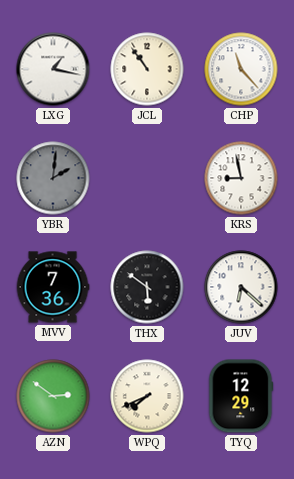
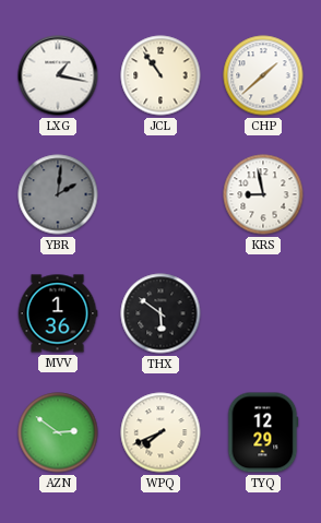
CHP: 11:23 -> 1:38
MVV: 7:36 -> 1:36
JUV: 6:22 -> none
